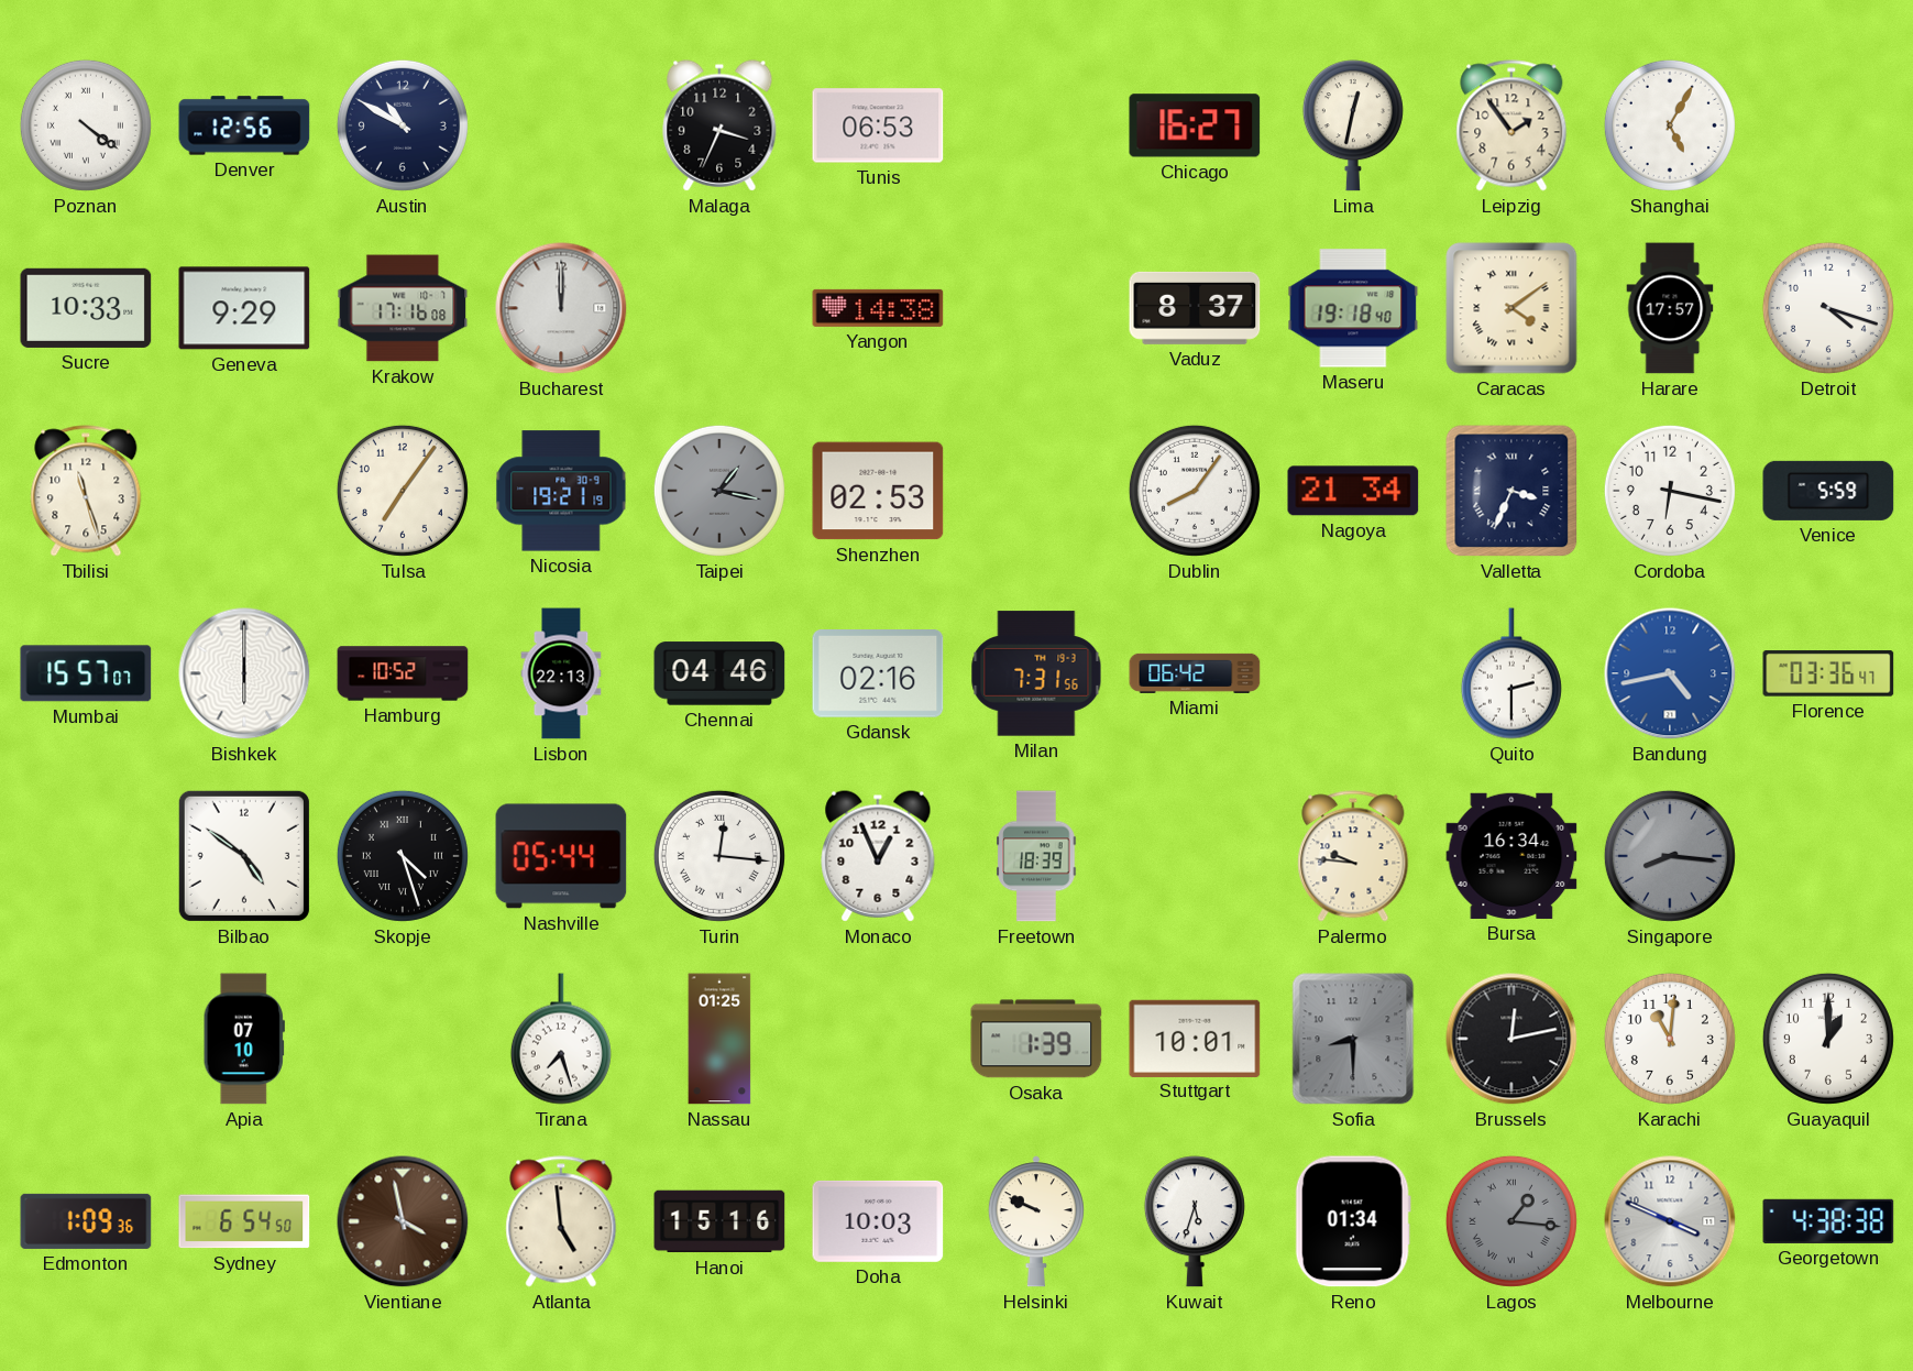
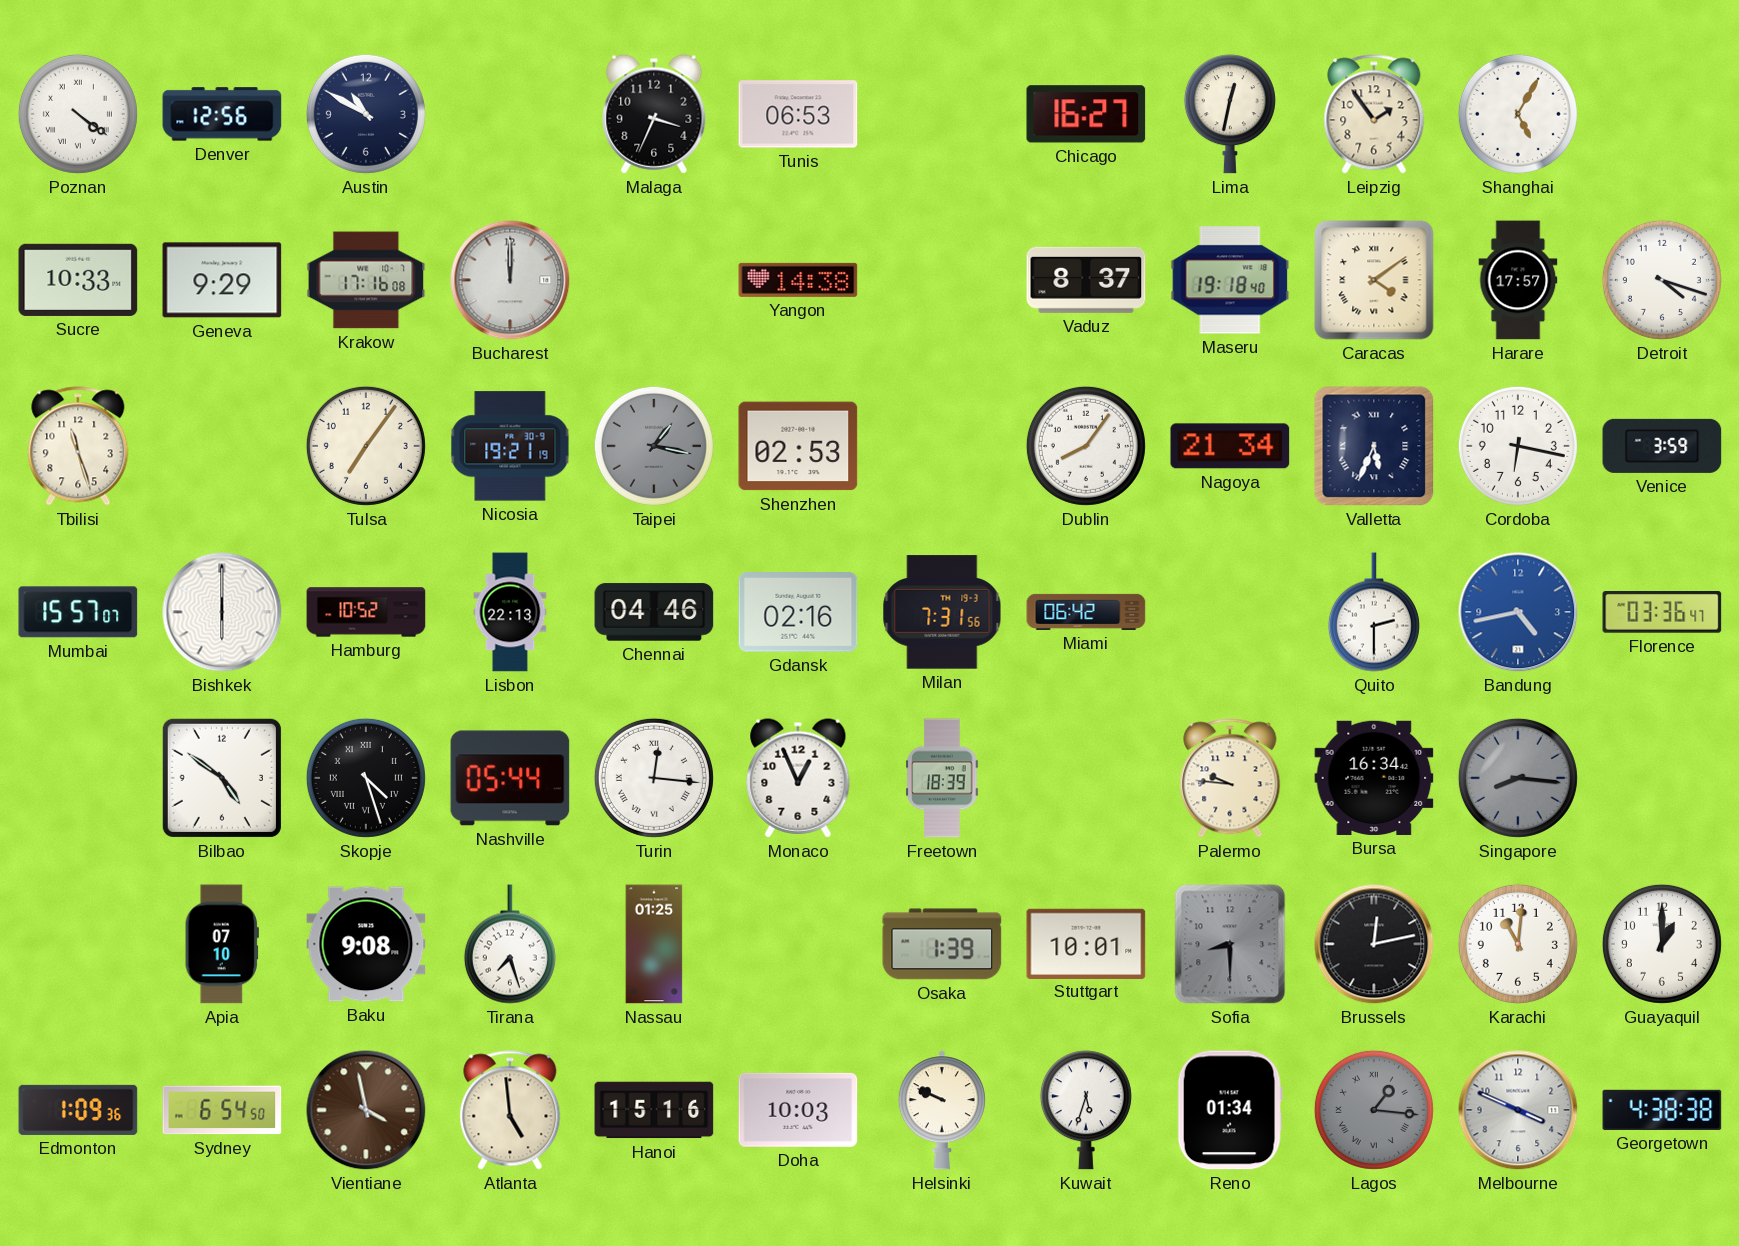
Valletta: 3:34 -> 5:34
Venice: 5:59 -> 3:59
Baku: none -> 9:08
